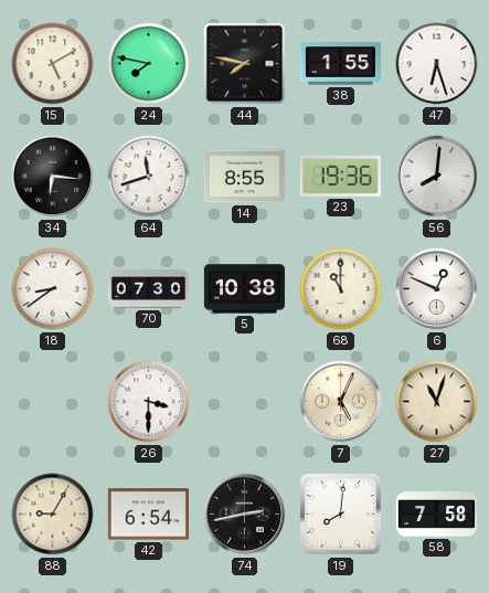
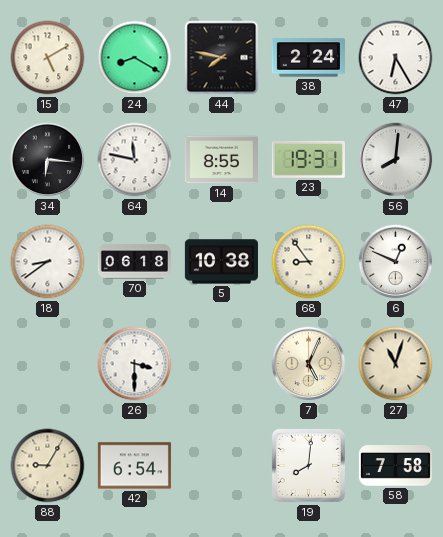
24: 7:47 -> 8:20
38: 1:55 -> 2:24
47: 6:27 -> 6:25
64: 11:42 -> 11:47
23: 19:36 -> 19:31
70: 07:30 -> 06:18
68: 11:00 -> 8:54
74: 2:43 -> none
